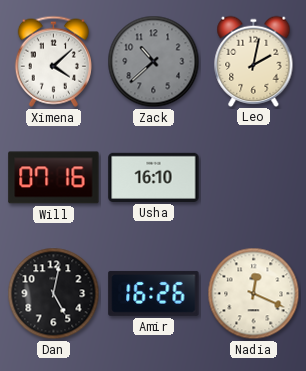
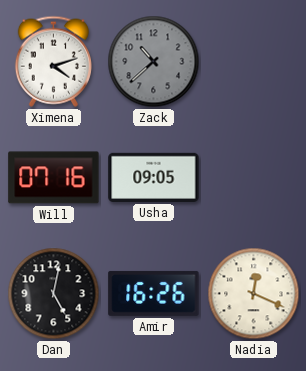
Ximena: 4:08 -> 4:12
Leo: 2:02 -> none
Usha: 16:10 -> 09:05
